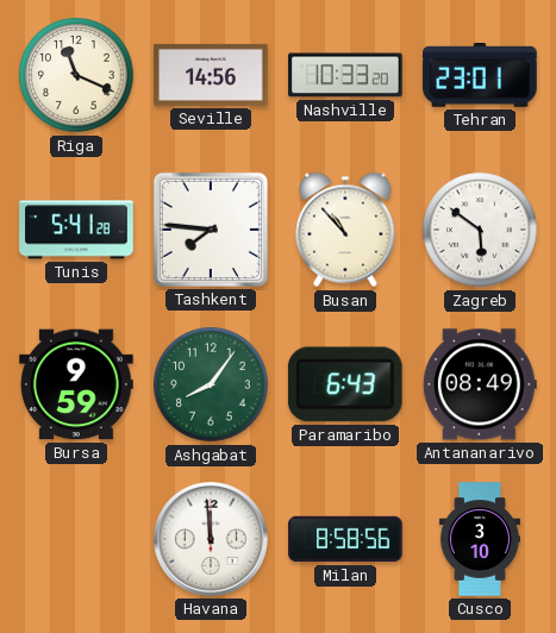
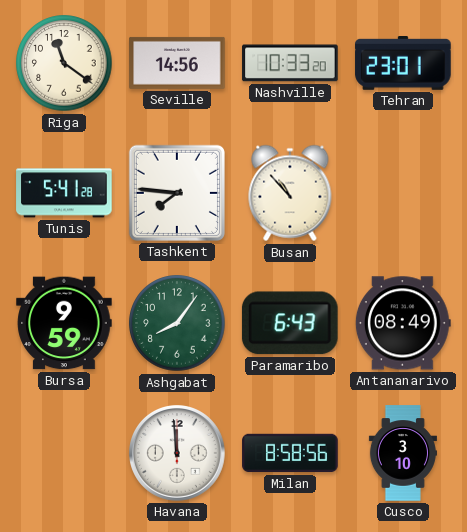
Riga: 11:19 -> 11:21
Zagreb: 5:51 -> none
